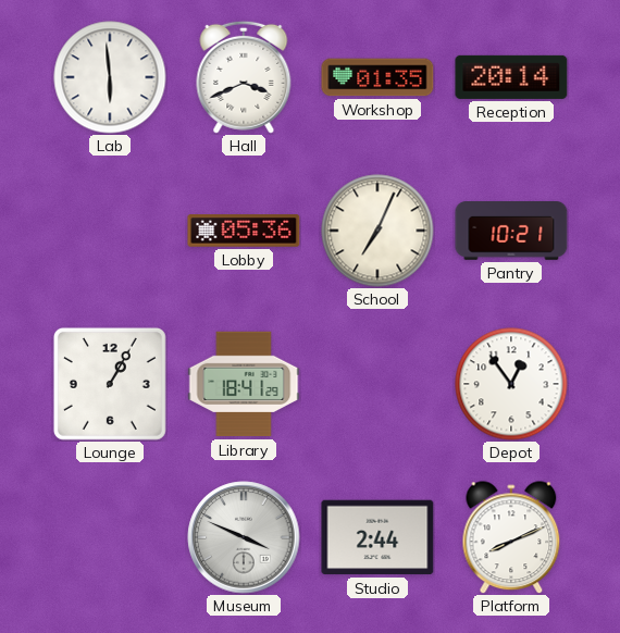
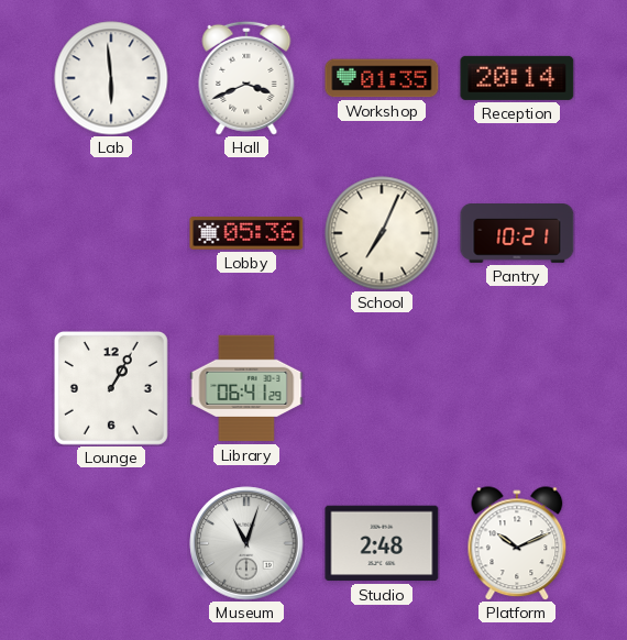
Library: 18:41 -> 06:41
Depot: 12:54 -> none
Museum: 3:49 -> 11:03
Studio: 2:44 -> 2:48
Platform: 8:11 -> 10:11
